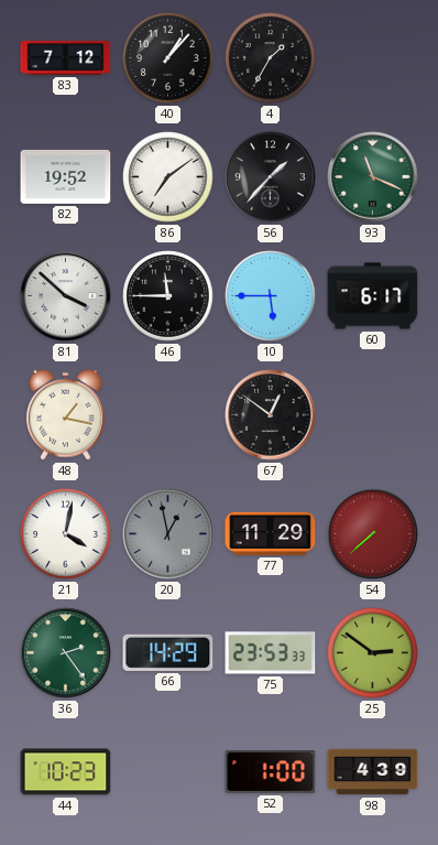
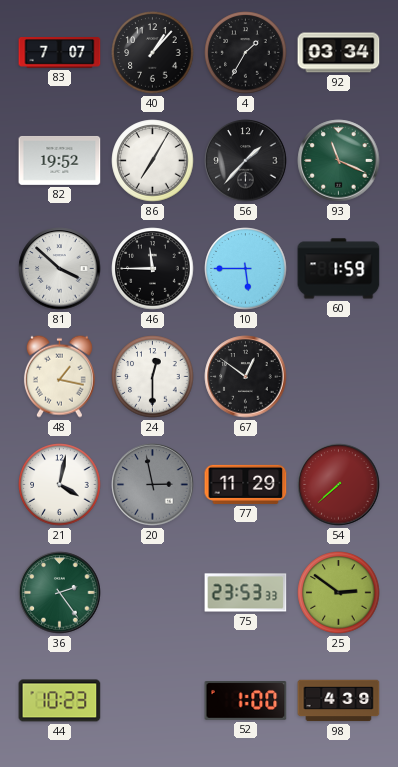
83: 7:12 -> 7:07
92: none -> 03:34
86: 7:09 -> 7:05
60: 6:17 -> 1:59
24: none -> 12:30
20: 12:58 -> 2:58
66: 14:29 -> none
